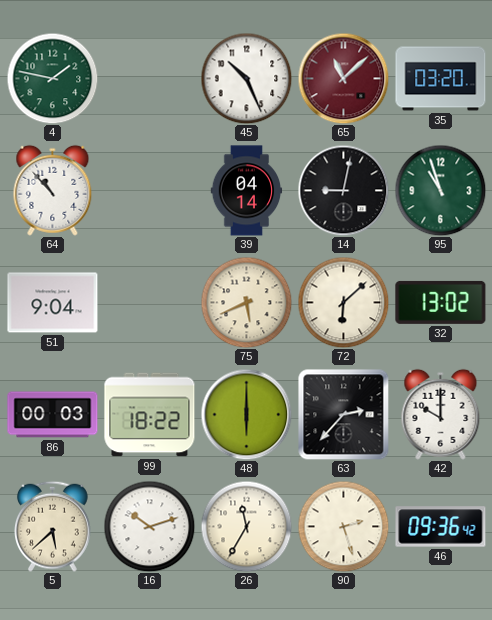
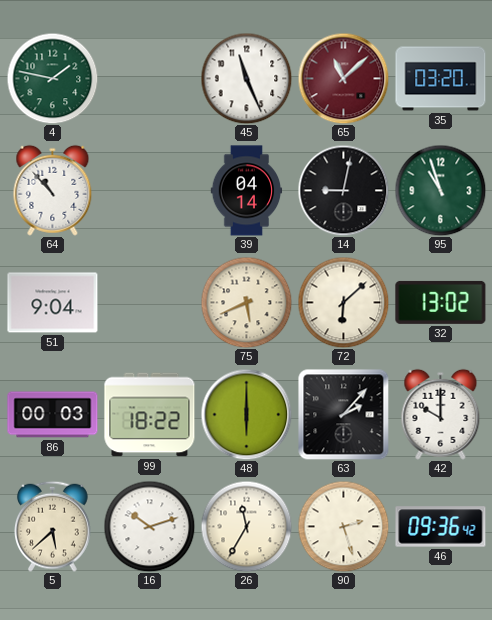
45: 10:26 -> 11:26
63: 2:37 -> 2:07
